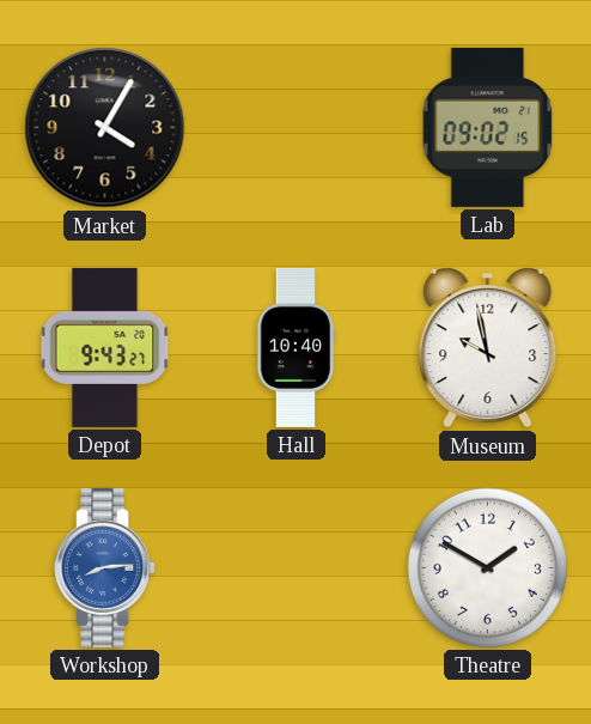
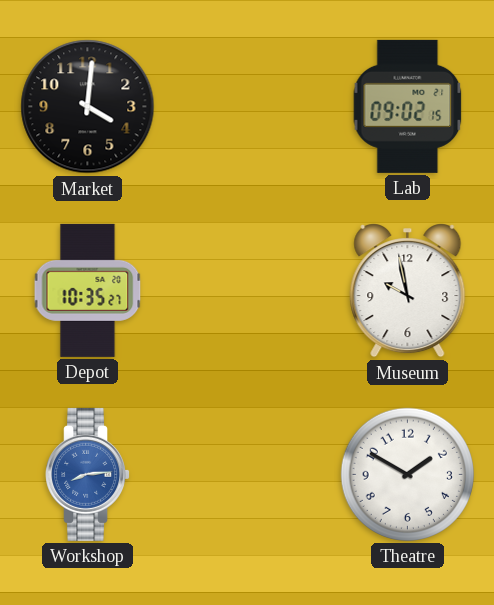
Market: 4:05 -> 4:01
Depot: 9:43 -> 10:35
Hall: 10:40 -> none
